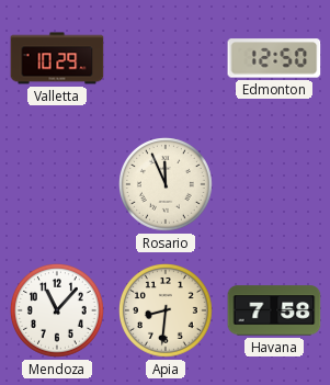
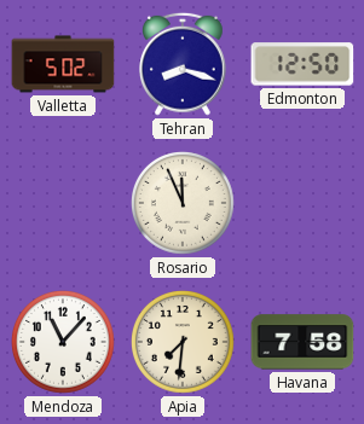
Valletta: 10:29 -> 5:02
Tehran: none -> 8:18
Apia: 8:31 -> 7:31
